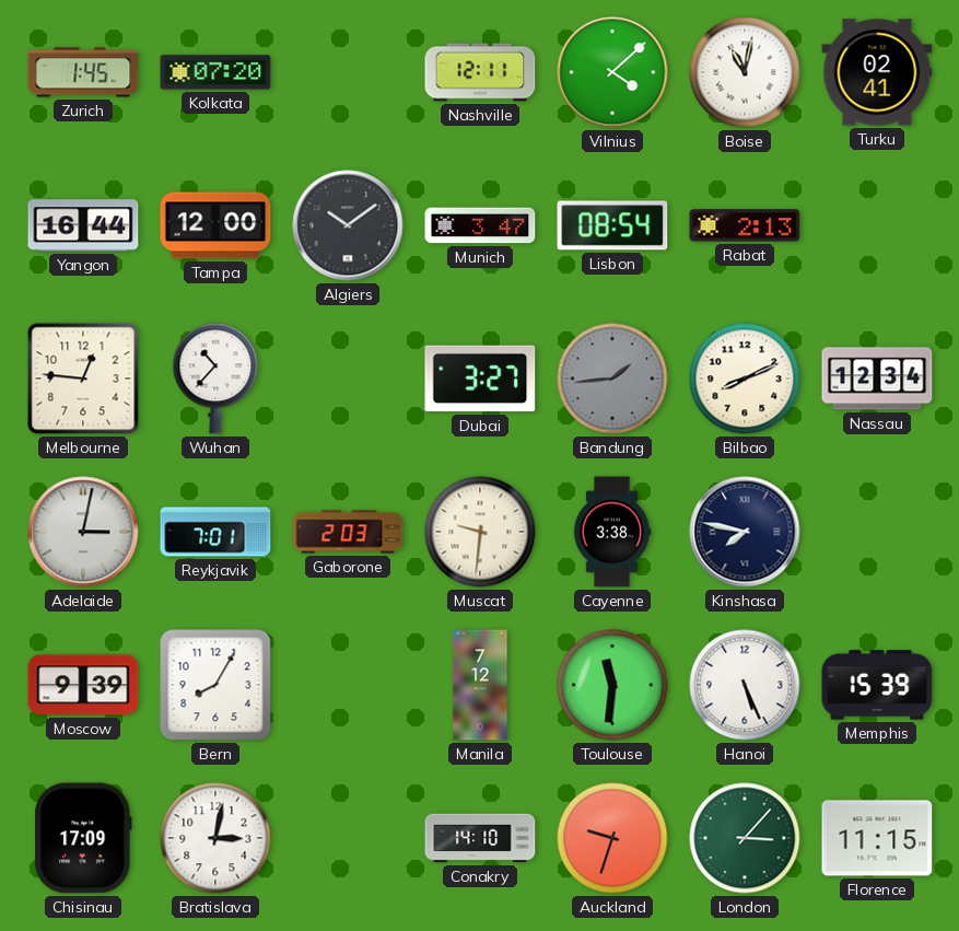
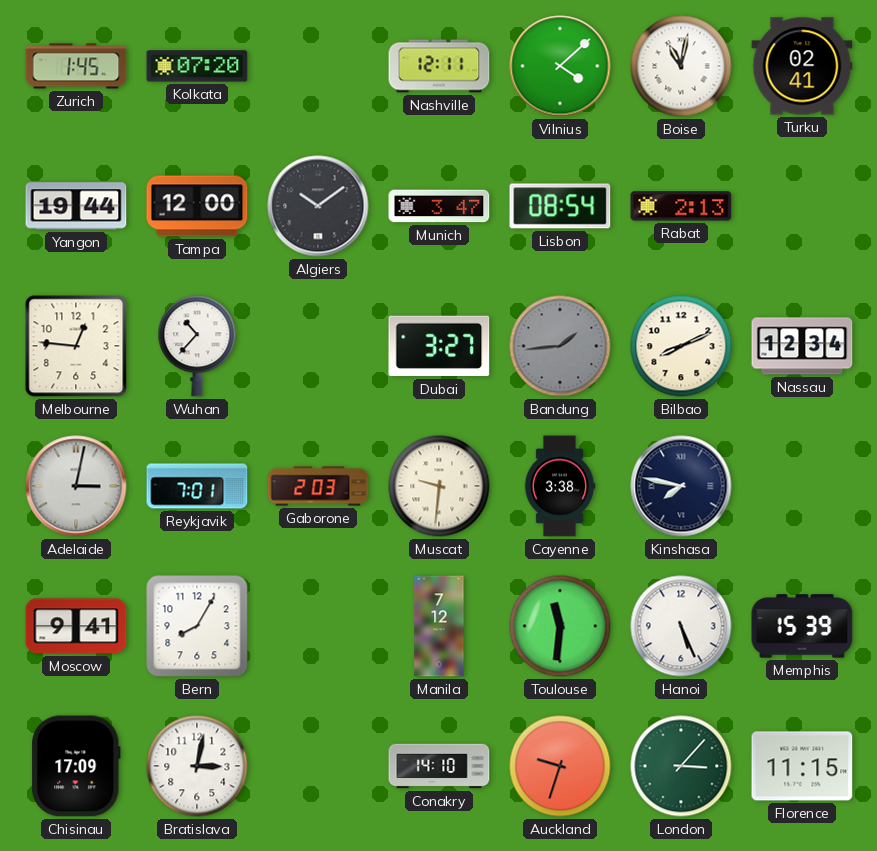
Yangon: 16:44 -> 19:44
Moscow: 9:39 -> 9:41
